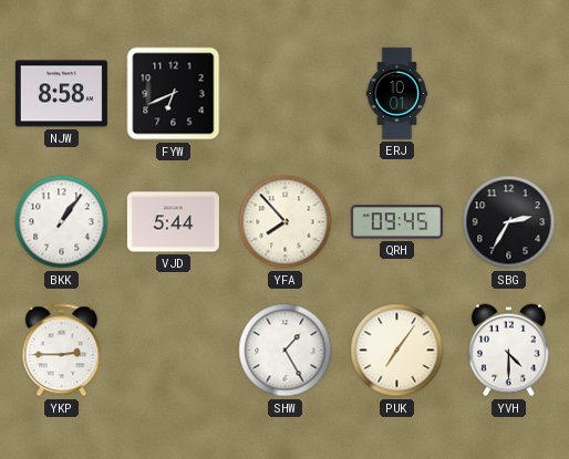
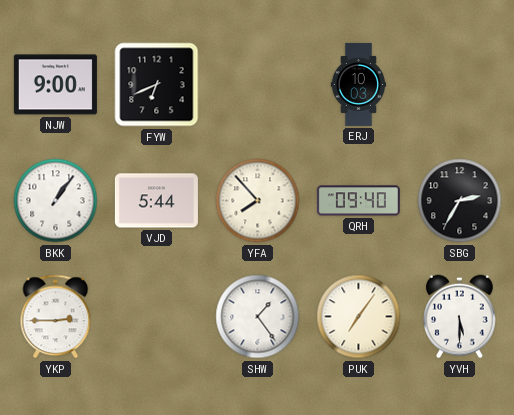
NJW: 8:58 -> 9:00
ERJ: 10:01 -> 10:03
QRH: 09:45 -> 09:40
SHW: 1:25 -> 1:24
YVH: 4:30 -> 5:30
